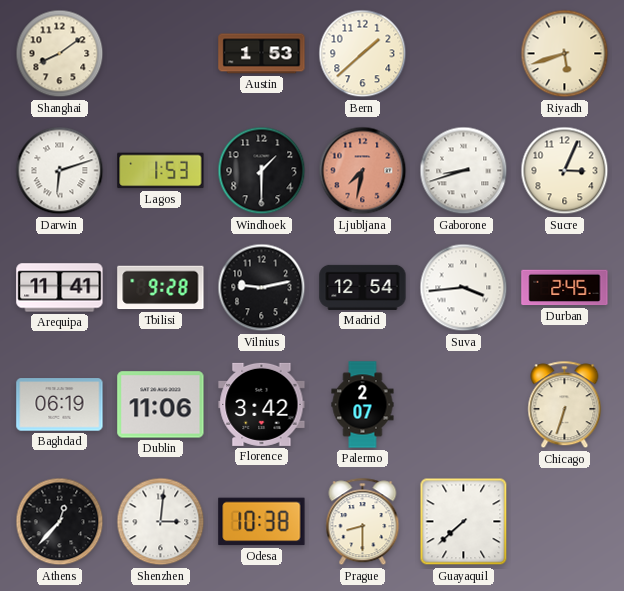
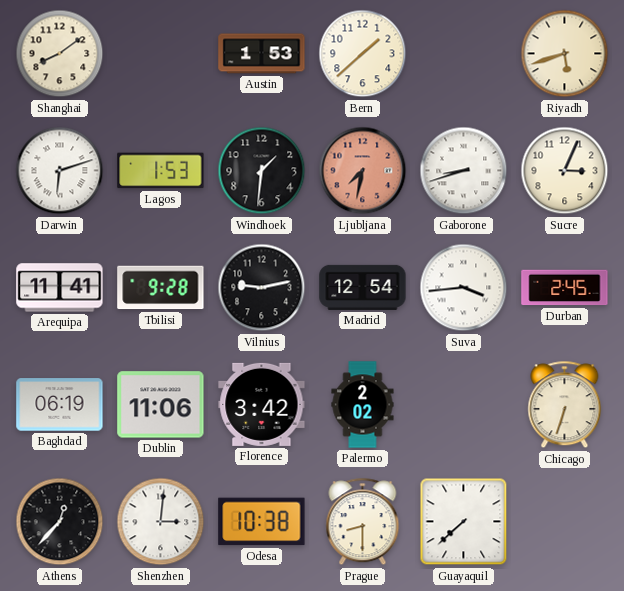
Windhoek: 1:30 -> 1:31
Palermo: 2:07 -> 2:02
